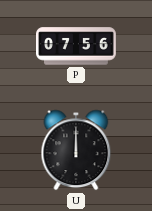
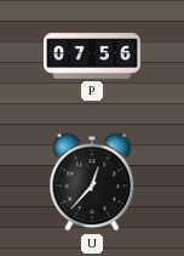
U: 12:00 -> 12:37
